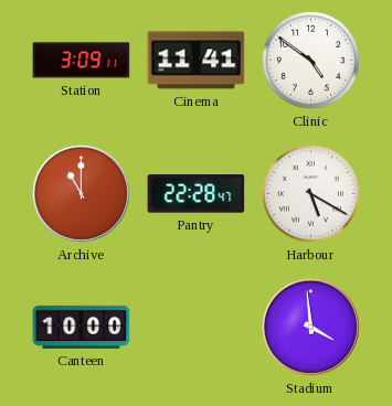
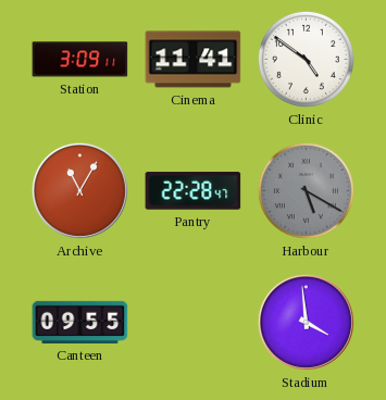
Archive: 11:00 -> 11:05
Harbour dial: white -> grey
Canteen: 10:00 -> 09:55
